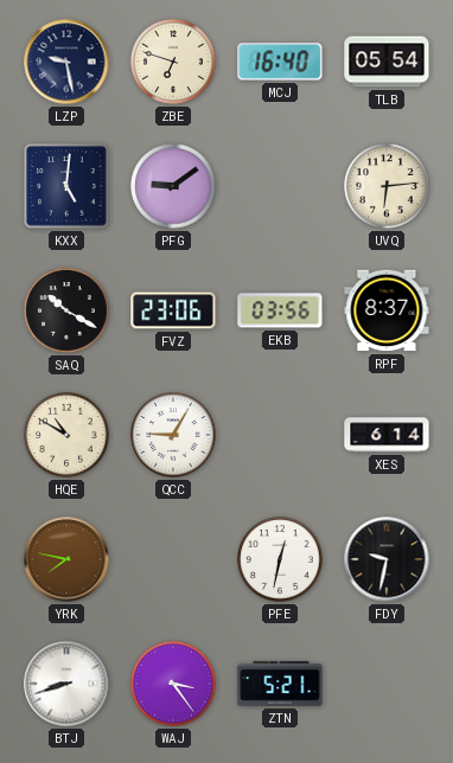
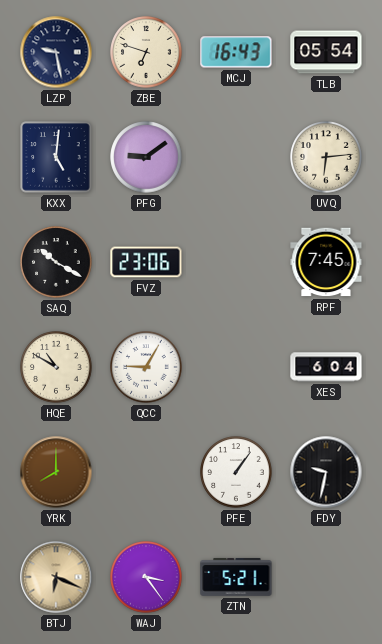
MCJ: 16:40 -> 16:43
EKB: 03:56 -> none
RPF: 8:37 -> 7:45
XES: 6:14 -> 6:04
YRK: 7:47 -> 8:00
PFE: 12:32 -> 1:06
BTJ: 8:42 -> 6:19
BTJ dial: white -> champagne
